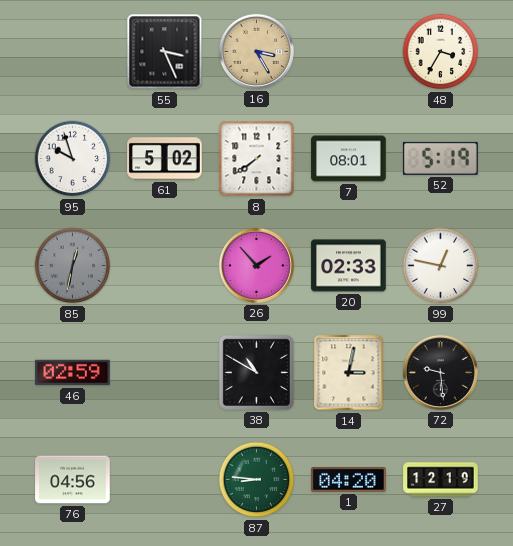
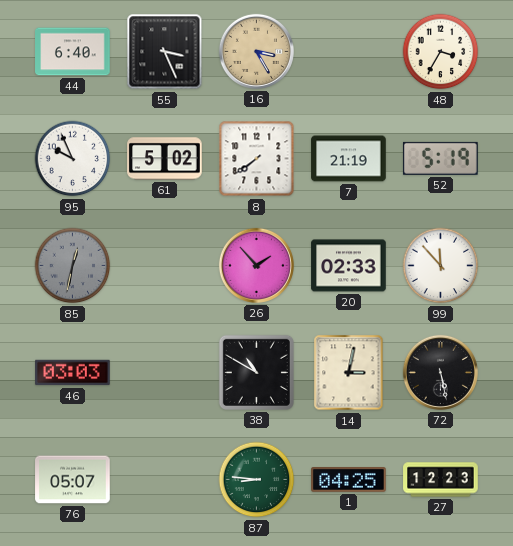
44: none -> 6:40
95: 9:57 -> 9:56
7: 08:01 -> 21:19
99: 12:47 -> 11:53
46: 02:59 -> 03:03
72: 9:29 -> 5:28
76: 04:56 -> 05:07
1: 04:20 -> 04:25
27: 12:19 -> 12:23
